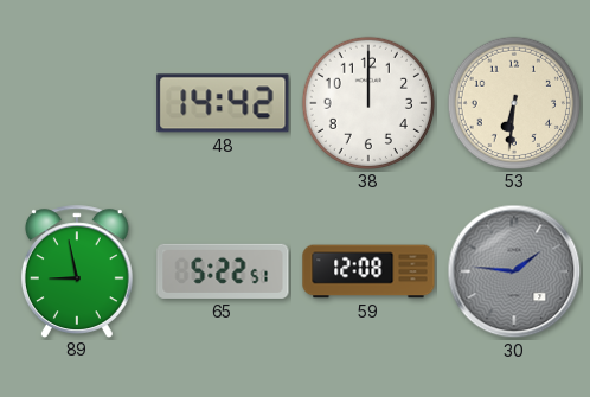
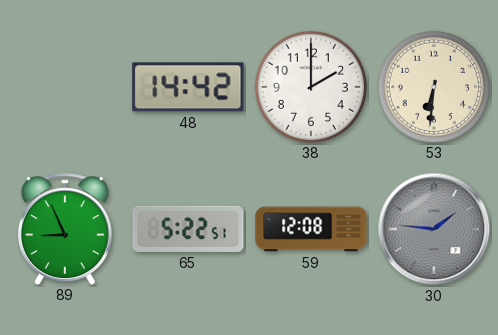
38: 12:00 -> 2:00
89: 8:58 -> 8:56
